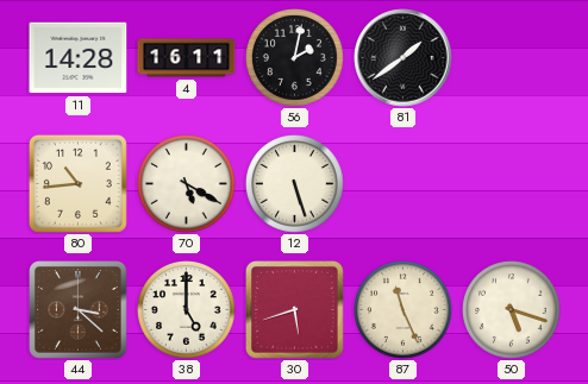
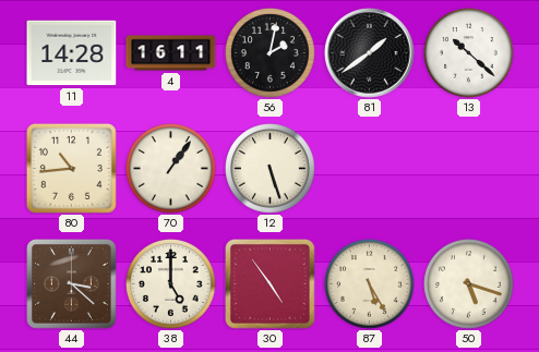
13: none -> 10:22
70: 5:20 -> 1:06
30: 5:42 -> 4:54
87: 11:26 -> 5:25
